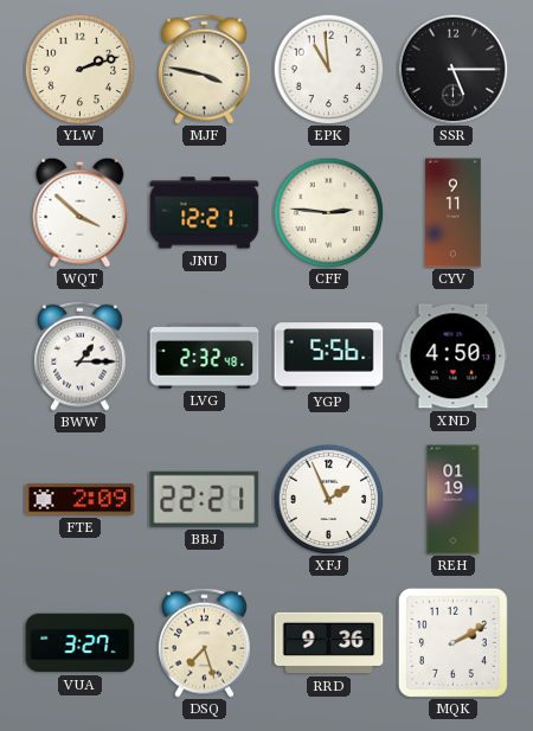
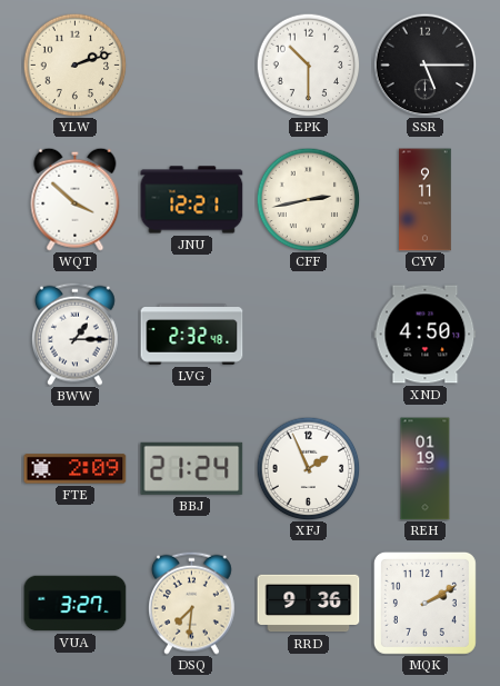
MJF: 3:47 -> none
EPK: 10:59 -> 10:30
CFF: 2:46 -> 2:43
YGP: 5:56 -> none
BBJ: 22:21 -> 21:24
DSQ: 7:27 -> 7:31
